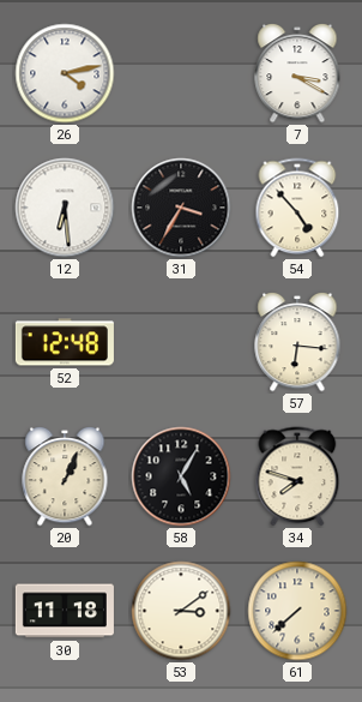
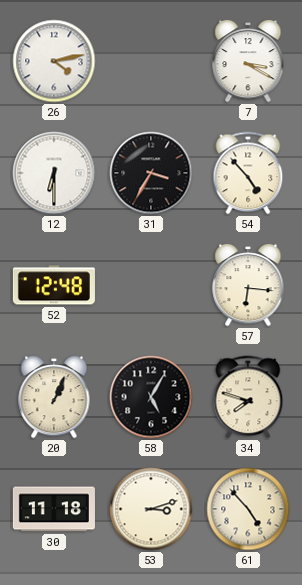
12: 6:29 -> 6:30
53: 3:09 -> 3:12
61: 7:38 -> 4:53
